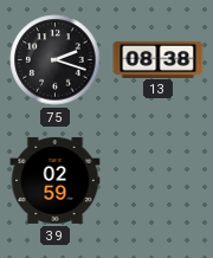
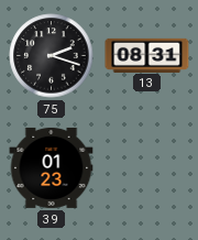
13: 08:38 -> 08:31
39: 02:59 -> 01:23
